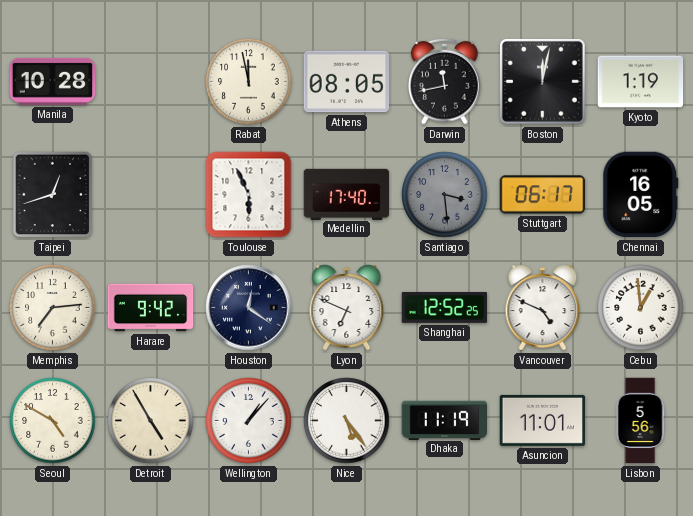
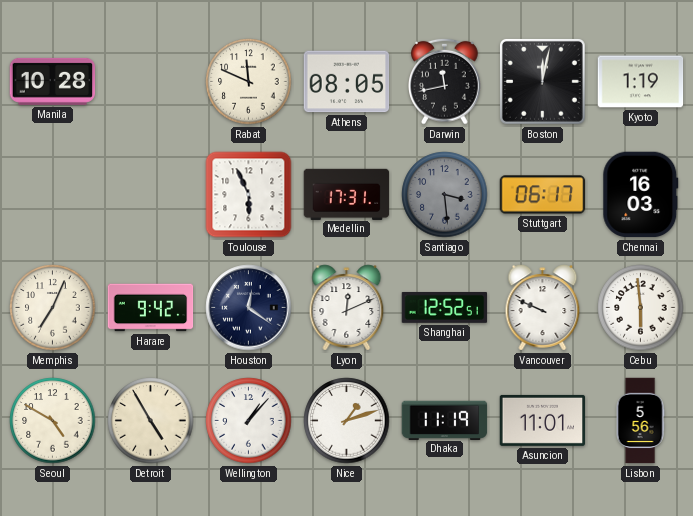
Rabat: 11:58 -> 11:49
Taipei: 12:42 -> none
Medellin: 17:40 -> 17:31
Chennai: 16:05 -> 16:03
Memphis: 7:14 -> 7:04
Lyon: 6:49 -> 12:11
Shanghai: 12:52:25 -> 12:52:51
Vancouver: 4:49 -> 9:49
Cebu: 12:59 -> 5:59
Nice: 5:24 -> 1:12
